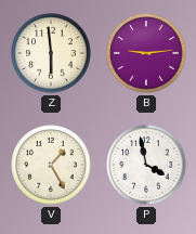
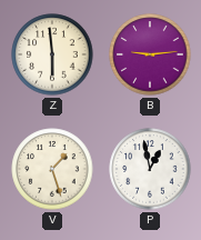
V: 1:25 -> 1:27
P: 3:58 -> 12:58
